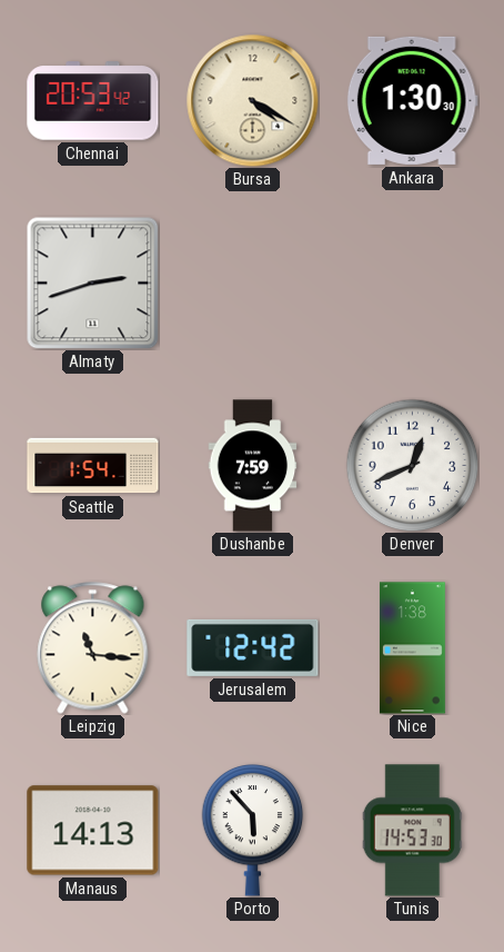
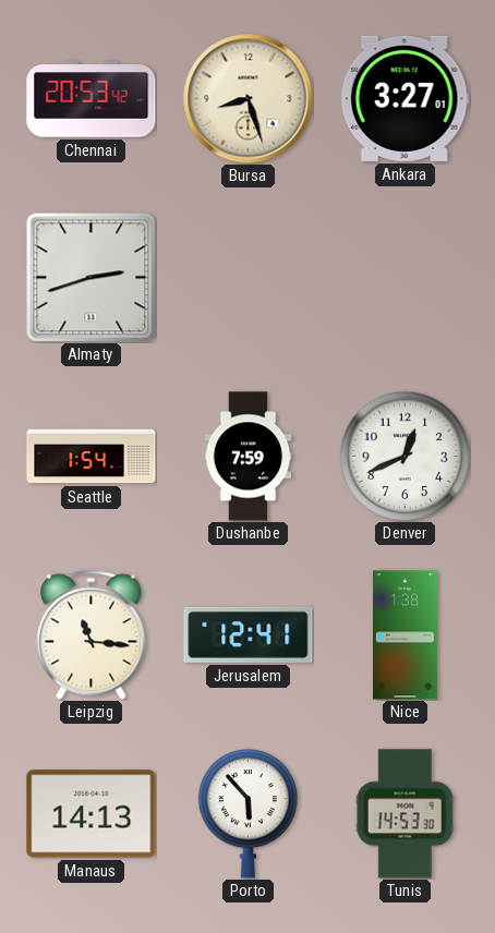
Bursa: 4:20 -> 8:27
Ankara: 1:30 -> 3:27
Jerusalem: 12:42 -> 12:41
